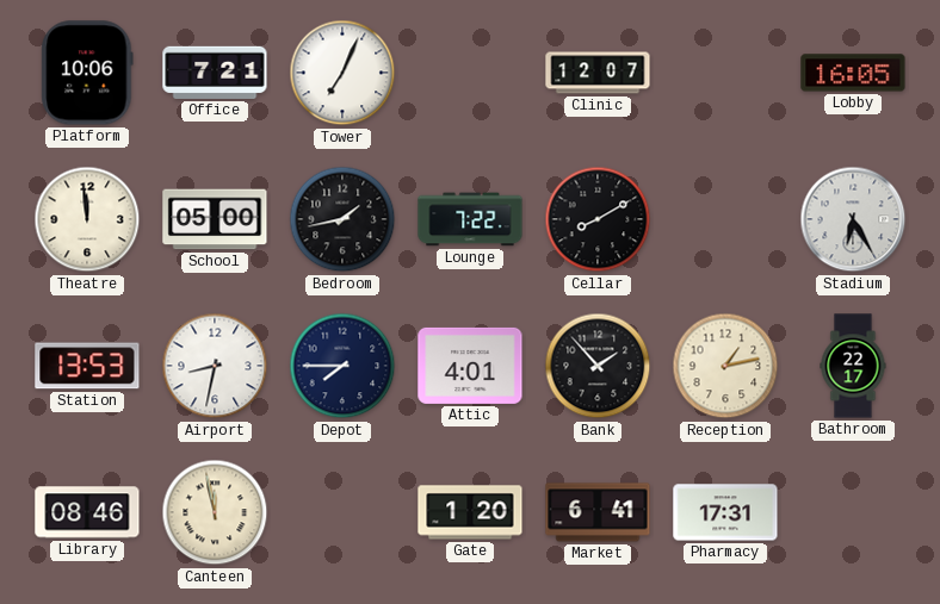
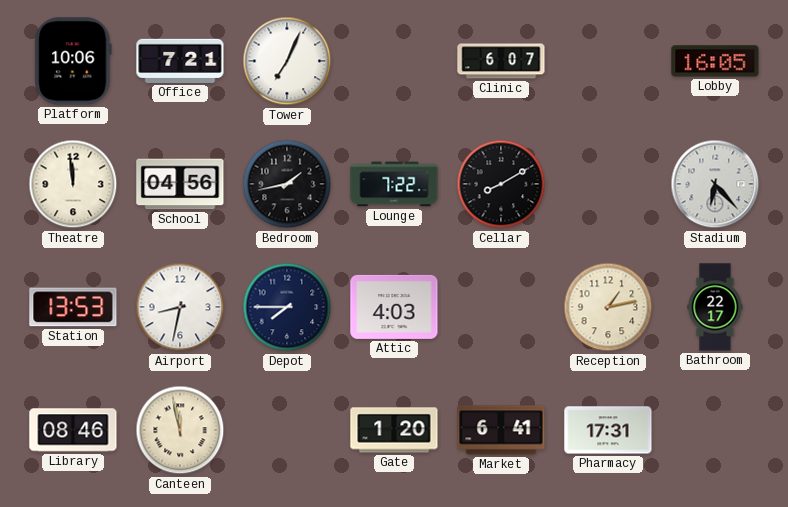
Clinic: 12:07 -> 6:07
School: 05:00 -> 04:56
Stadium: 6:25 -> 6:23
Attic: 4:01 -> 4:03
Bank: 1:53 -> none
